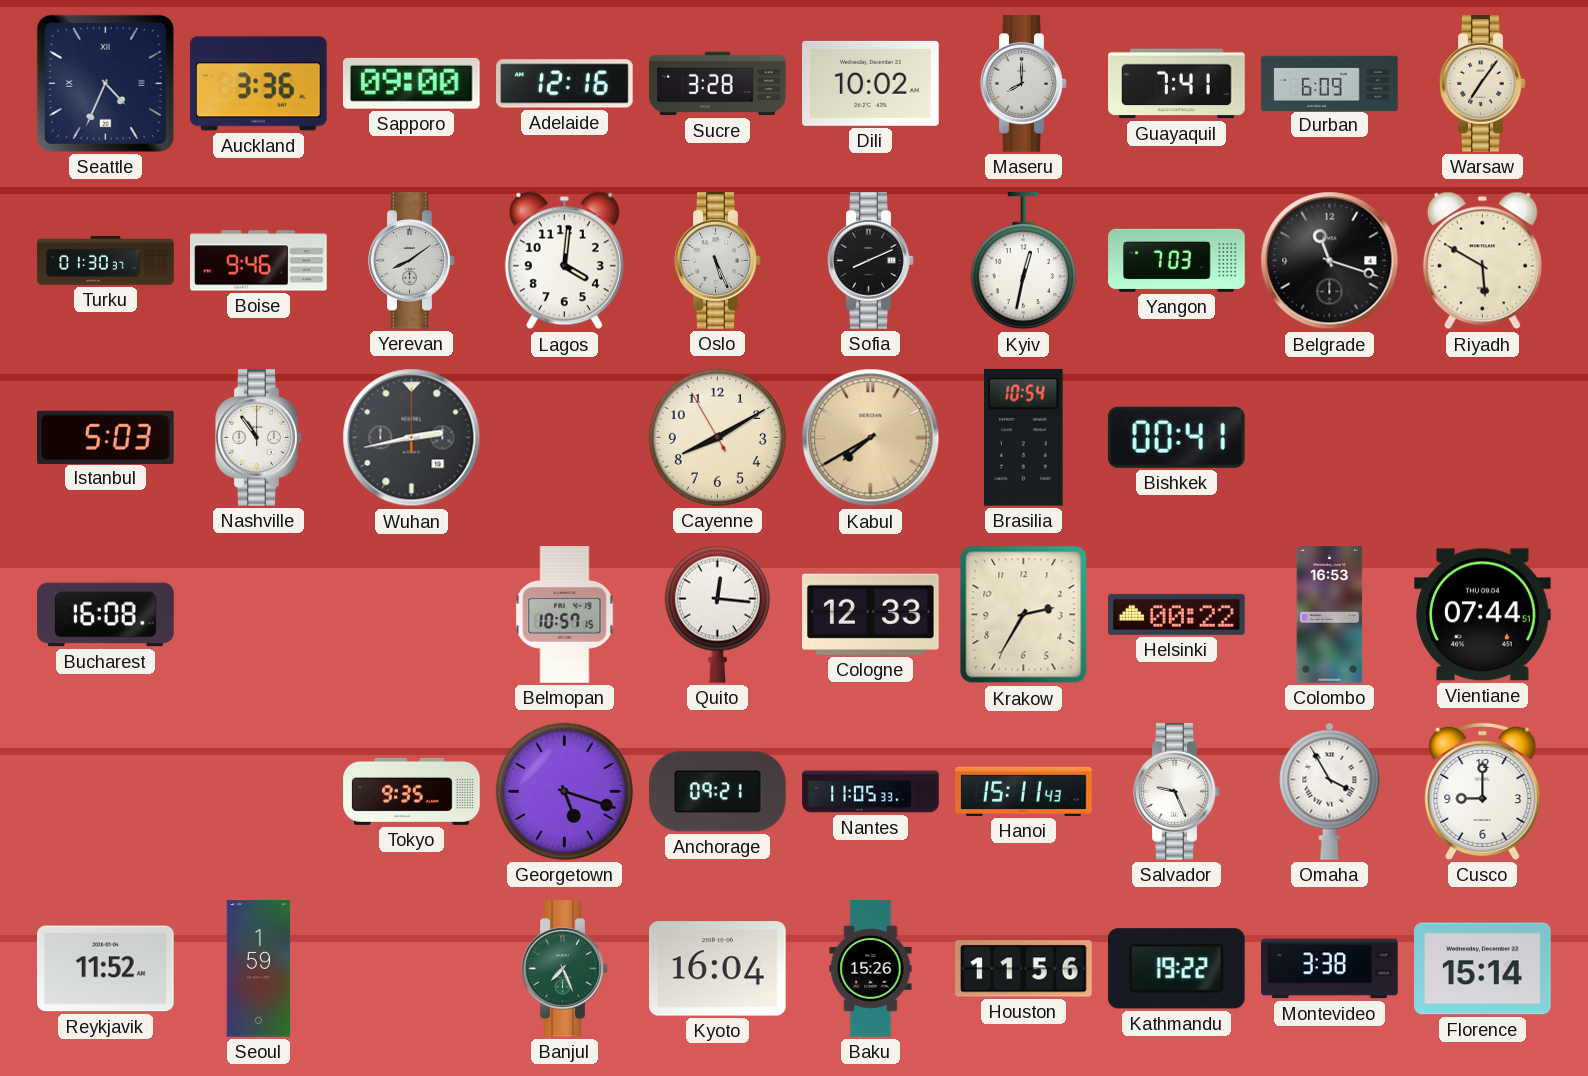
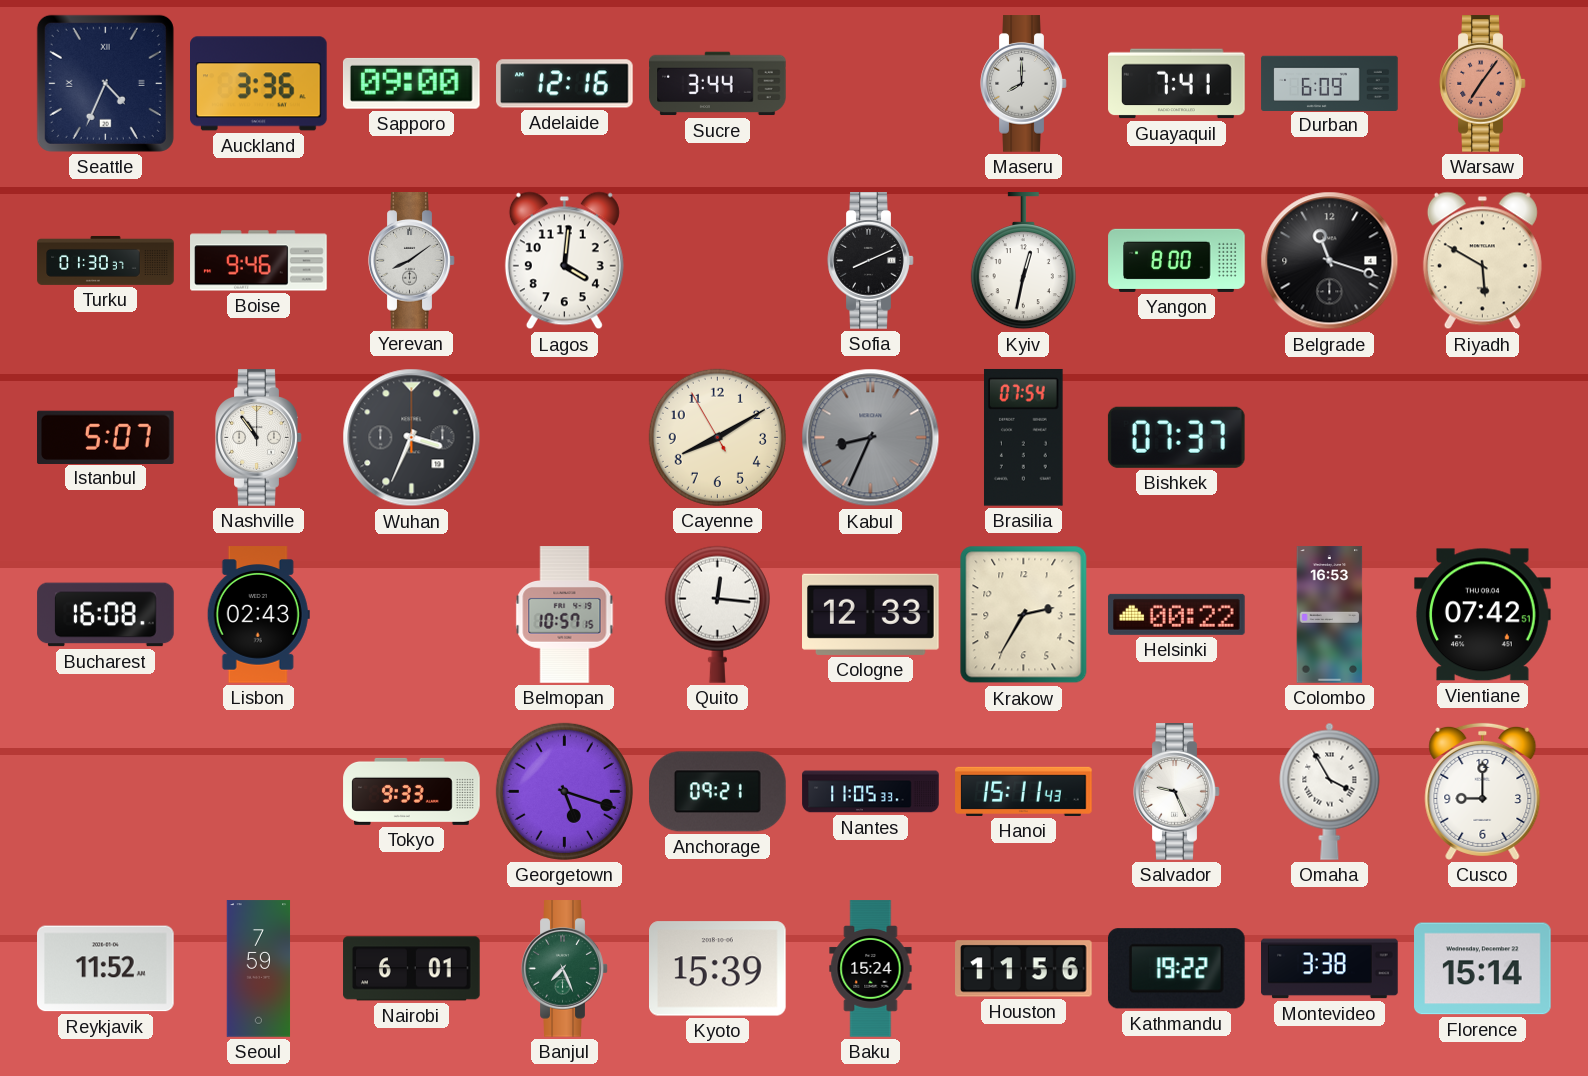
Sucre: 3:28 -> 3:44
Dili: 10:02 -> none
Warsaw dial: cream -> salmon
Oslo: 5:26 -> none
Yangon: 7:03 -> 8:00
Istanbul: 5:03 -> 5:07
Wuhan: 2:43 -> 3:34
Kabul: 7:40 -> 8:34
Kabul dial: champagne -> grey
Brasilia: 10:54 -> 07:54
Bishkek: 00:41 -> 07:37
Lisbon: none -> 02:43
Vientiane: 07:44 -> 07:42
Tokyo: 9:35 -> 9:33
Seoul: 1:59 -> 7:59
Nairobi: none -> 6:01
Kyoto: 16:04 -> 15:39
Baku: 15:26 -> 15:24
